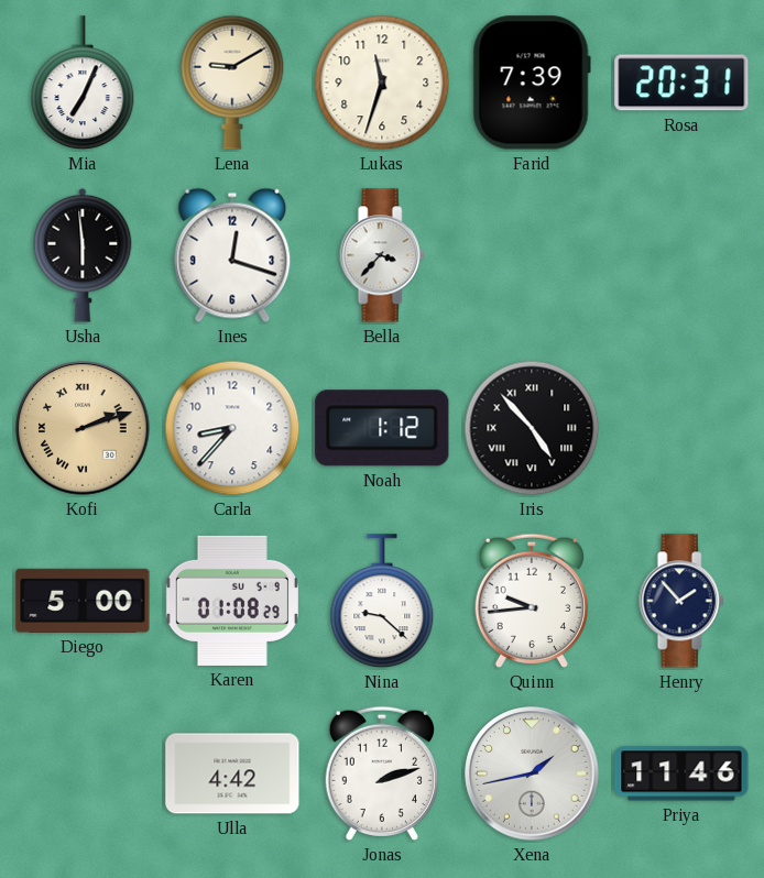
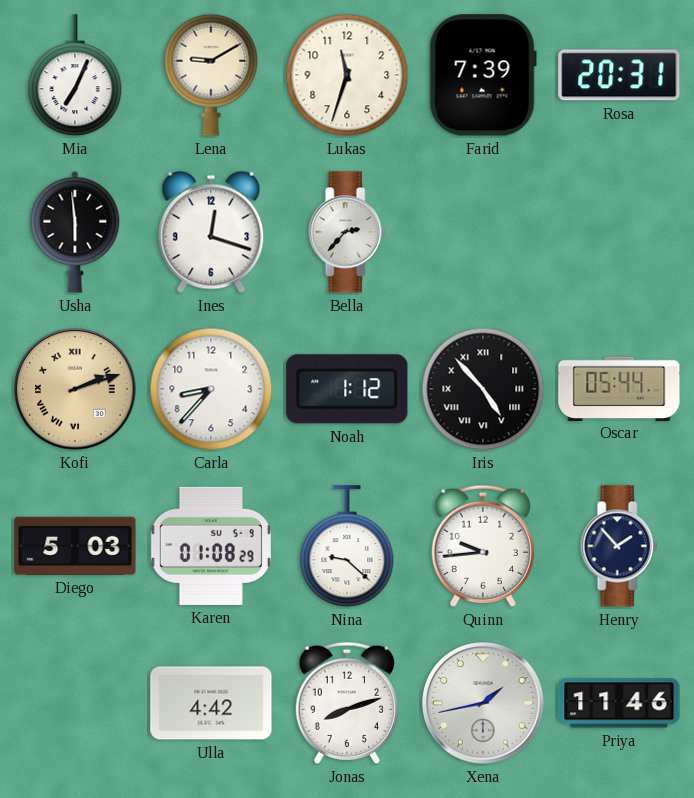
Bella: 3:37 -> 2:37
Oscar: none -> 05:44
Diego: 5:00 -> 5:03
Jonas: 2:12 -> 8:12
